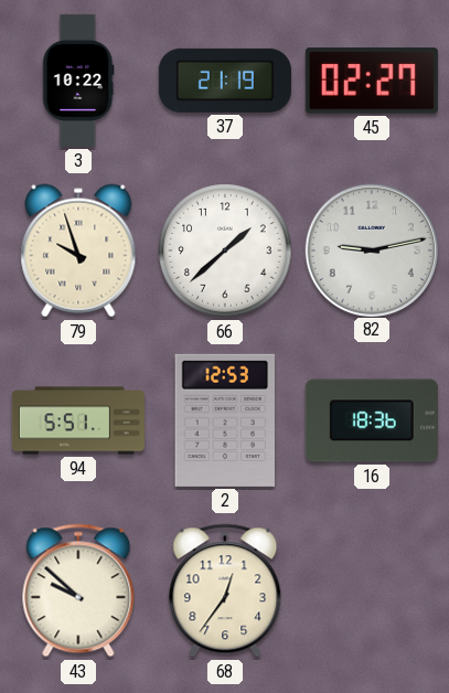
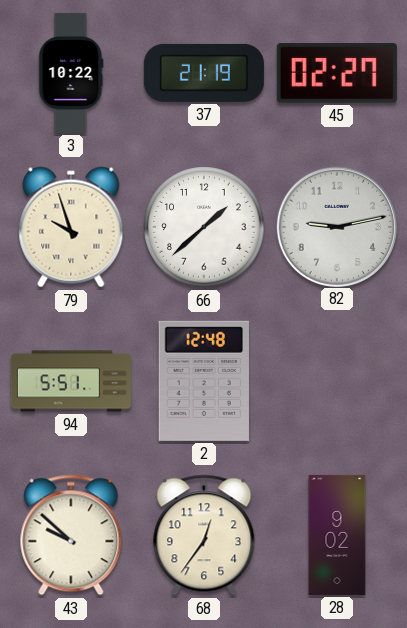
2: 12:53 -> 12:48
16: 18:36 -> none
28: none -> 9:02
